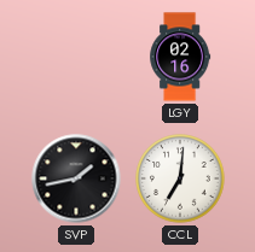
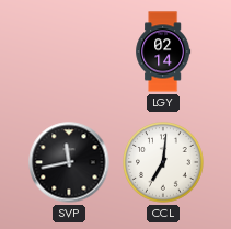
LGY: 02:16 -> 02:14
SVP: 1:43 -> 11:43
